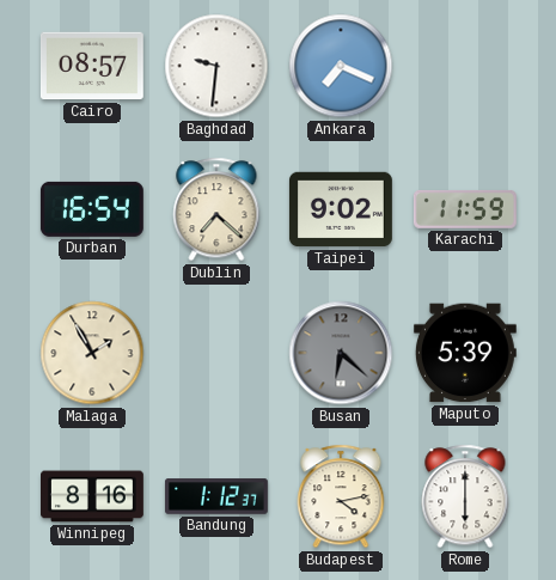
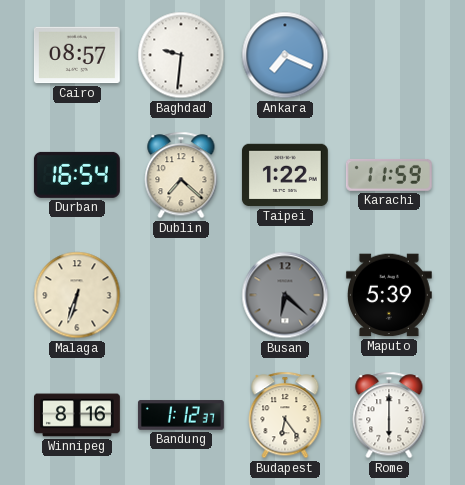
Taipei: 9:02 -> 1:22
Malaga: 1:55 -> 6:33
Budapest: 4:13 -> 6:24
